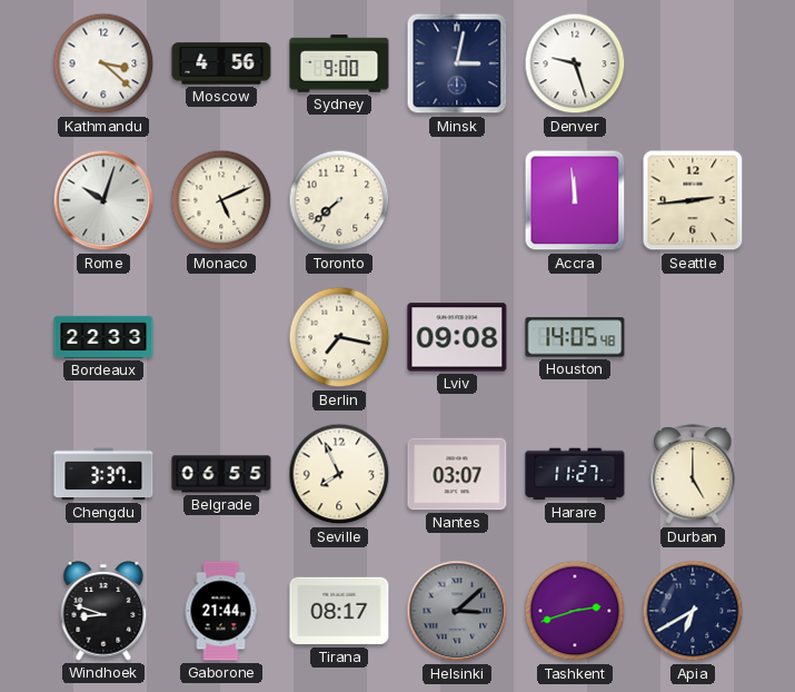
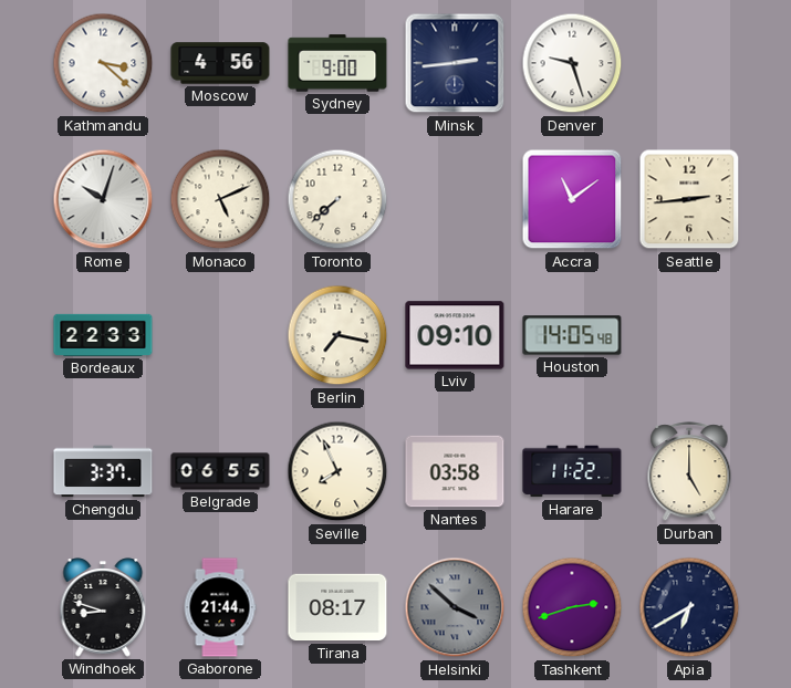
Minsk: 3:02 -> 2:44
Accra: 11:59 -> 11:09
Lviv: 09:08 -> 09:10
Nantes: 03:07 -> 03:58
Harare: 11:27 -> 11:22
Helsinki: 3:08 -> 3:52
